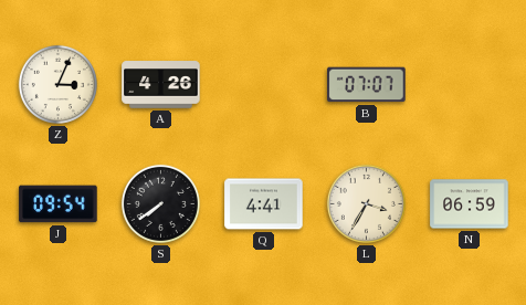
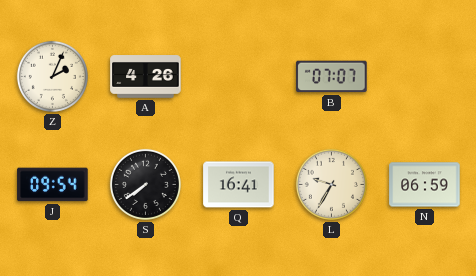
Z: 3:04 -> 2:04
Q: 4:41 -> 16:41
L: 3:35 -> 9:35
